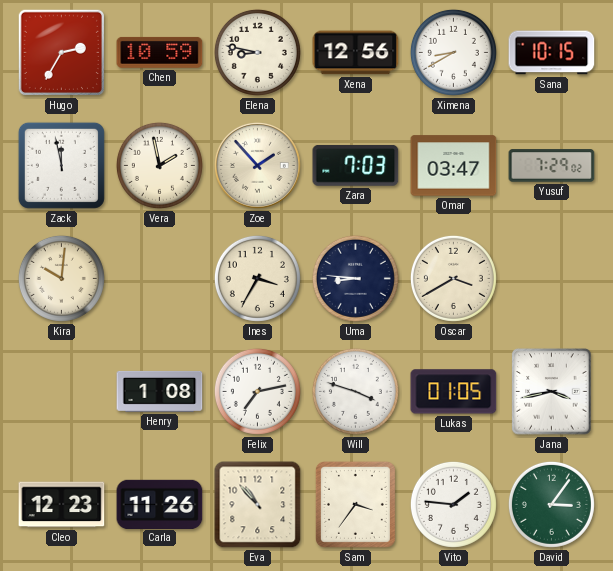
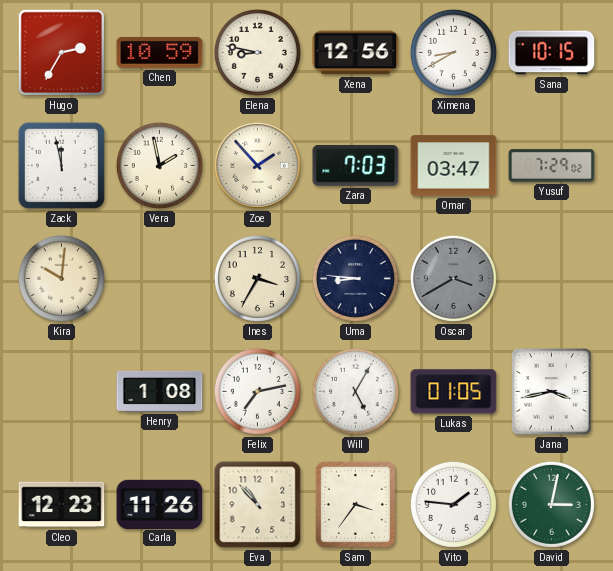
Oscar dial: cream -> grey
Will: 3:48 -> 5:05
David: 3:06 -> 3:02
